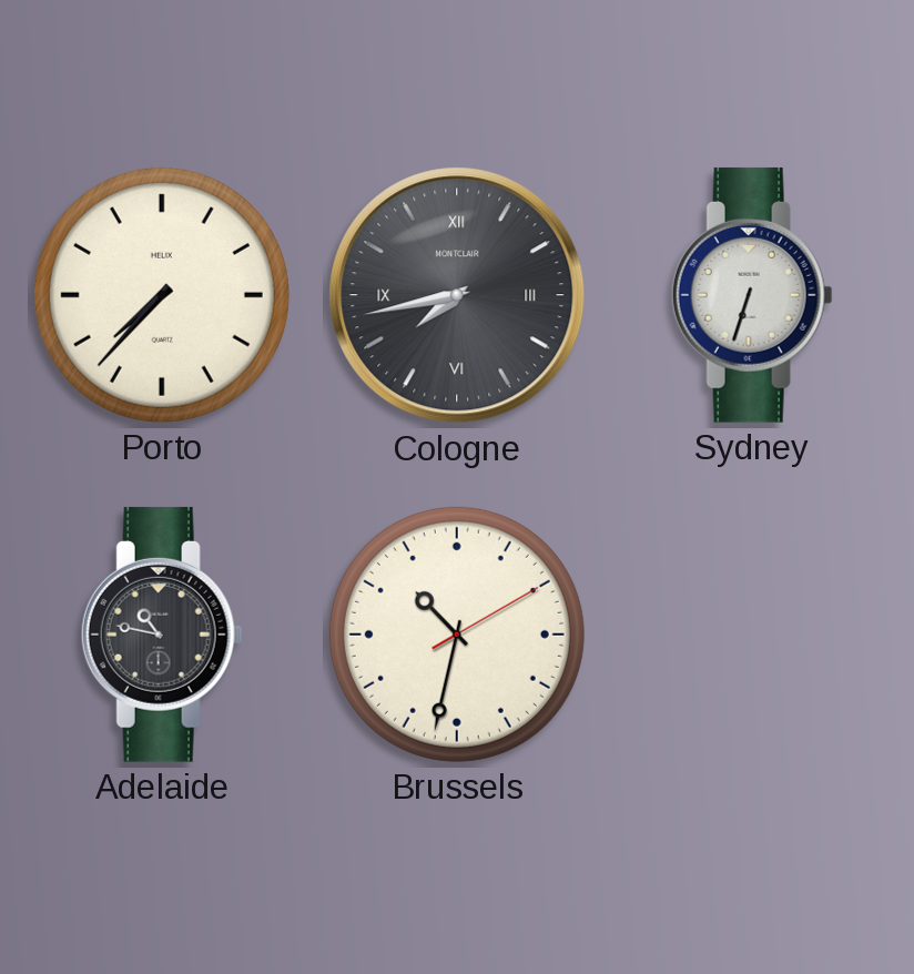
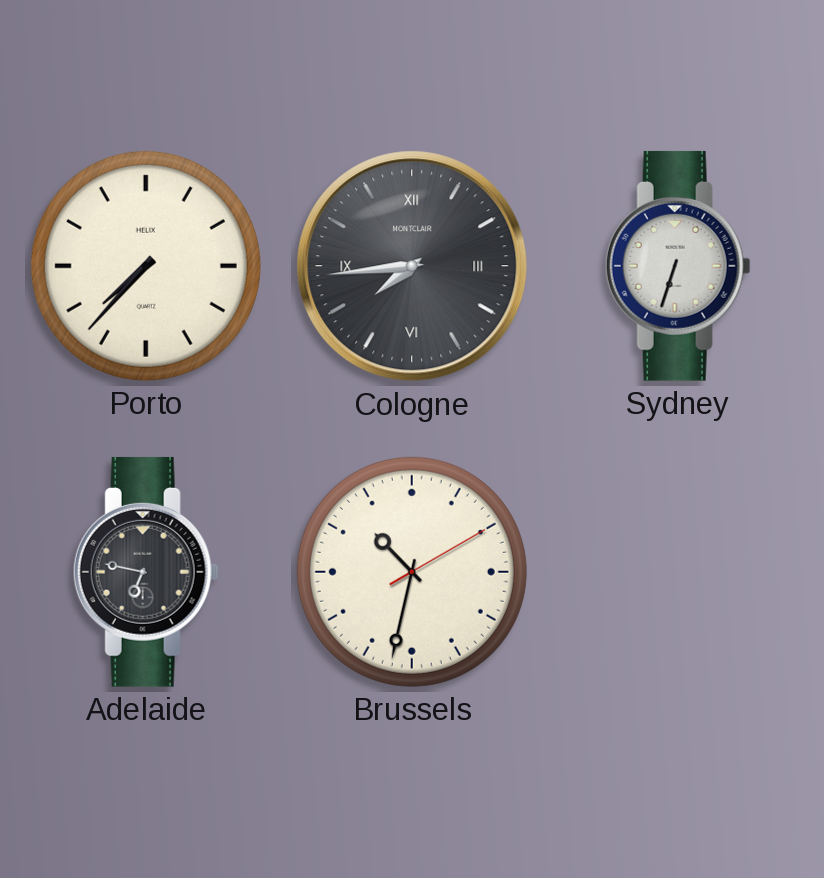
Cologne: 7:43 -> 7:44
Adelaide: 10:47 -> 6:47
